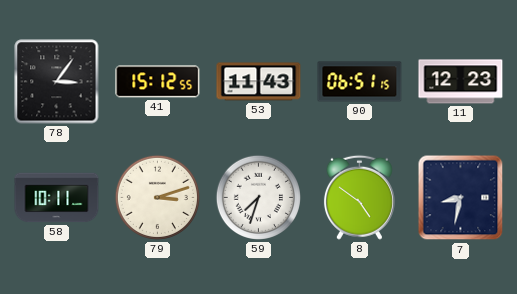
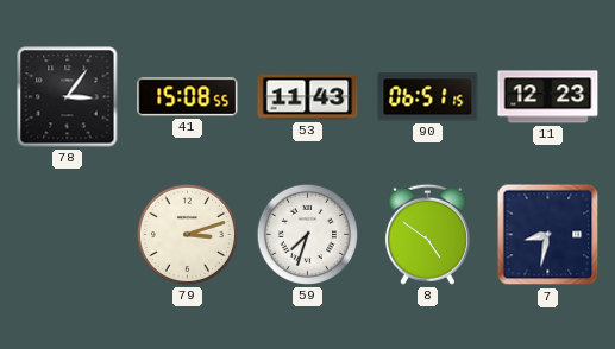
41: 15:12 -> 15:08
58: 10:11 -> none
